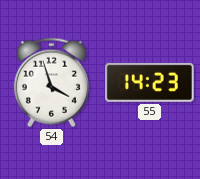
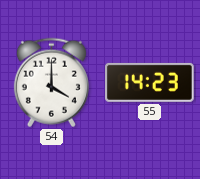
54: 3:57 -> 4:00
